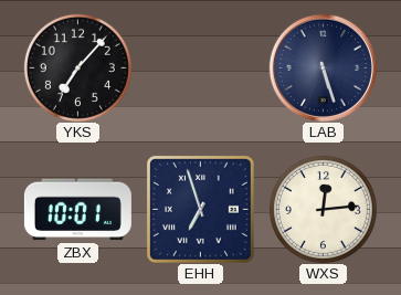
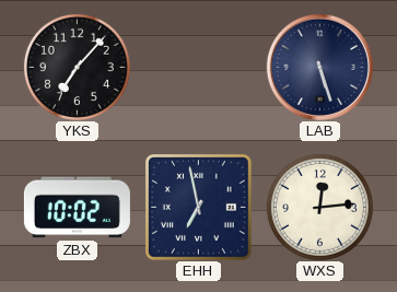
ZBX: 10:01 -> 10:02
EHH: 6:57 -> 6:58
